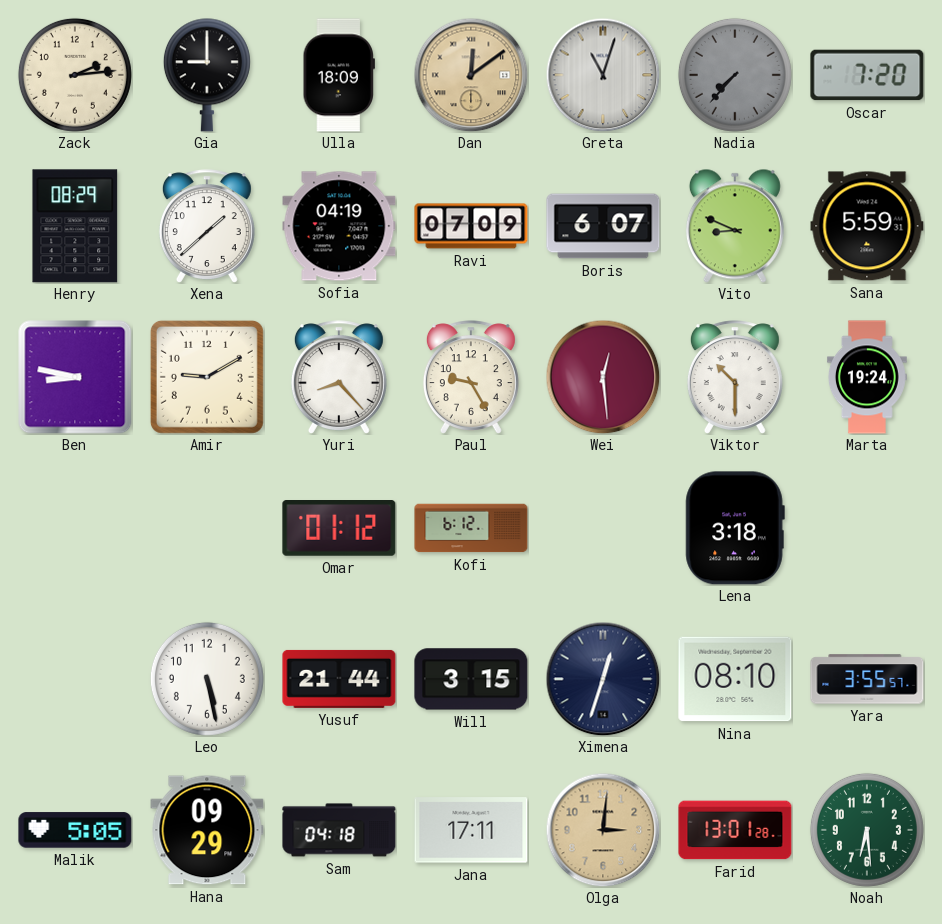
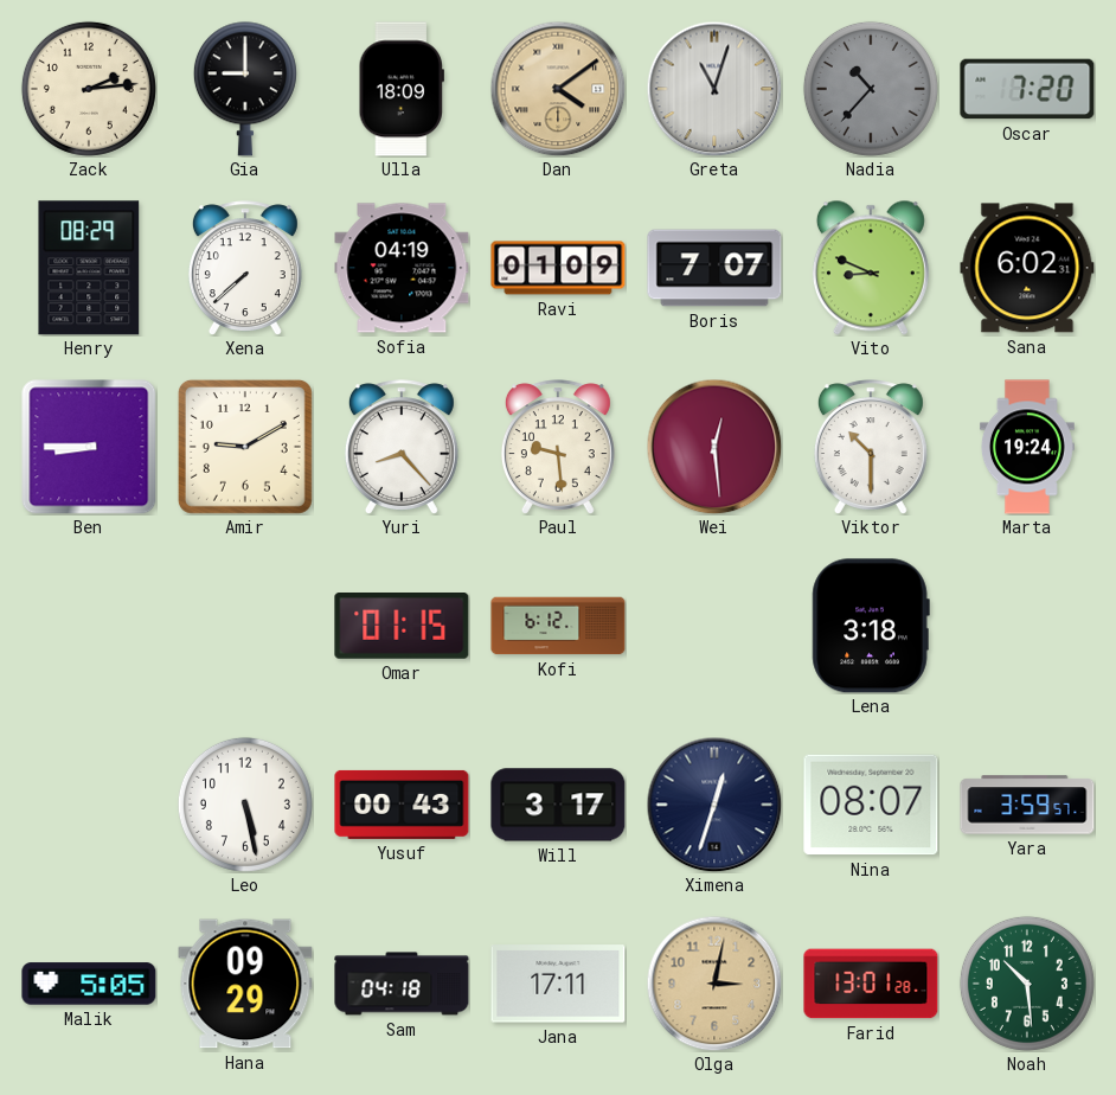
Dan: 12:09 -> 4:09
Nadia: 7:37 -> 10:37
Xena: 1:38 -> 7:38
Ravi: 07:09 -> 01:09
Boris: 6:07 -> 7:07
Sana: 5:59 -> 6:02
Ben: 8:47 -> 8:45
Paul: 9:25 -> 9:29
Omar: 01:12 -> 01:15
Yusuf: 21:44 -> 00:43
Will: 3:15 -> 3:17
Nina: 08:10 -> 08:07
Yara: 3:55 -> 3:59
Olga: 3:01 -> 3:02
Noah: 6:29 -> 10:29
